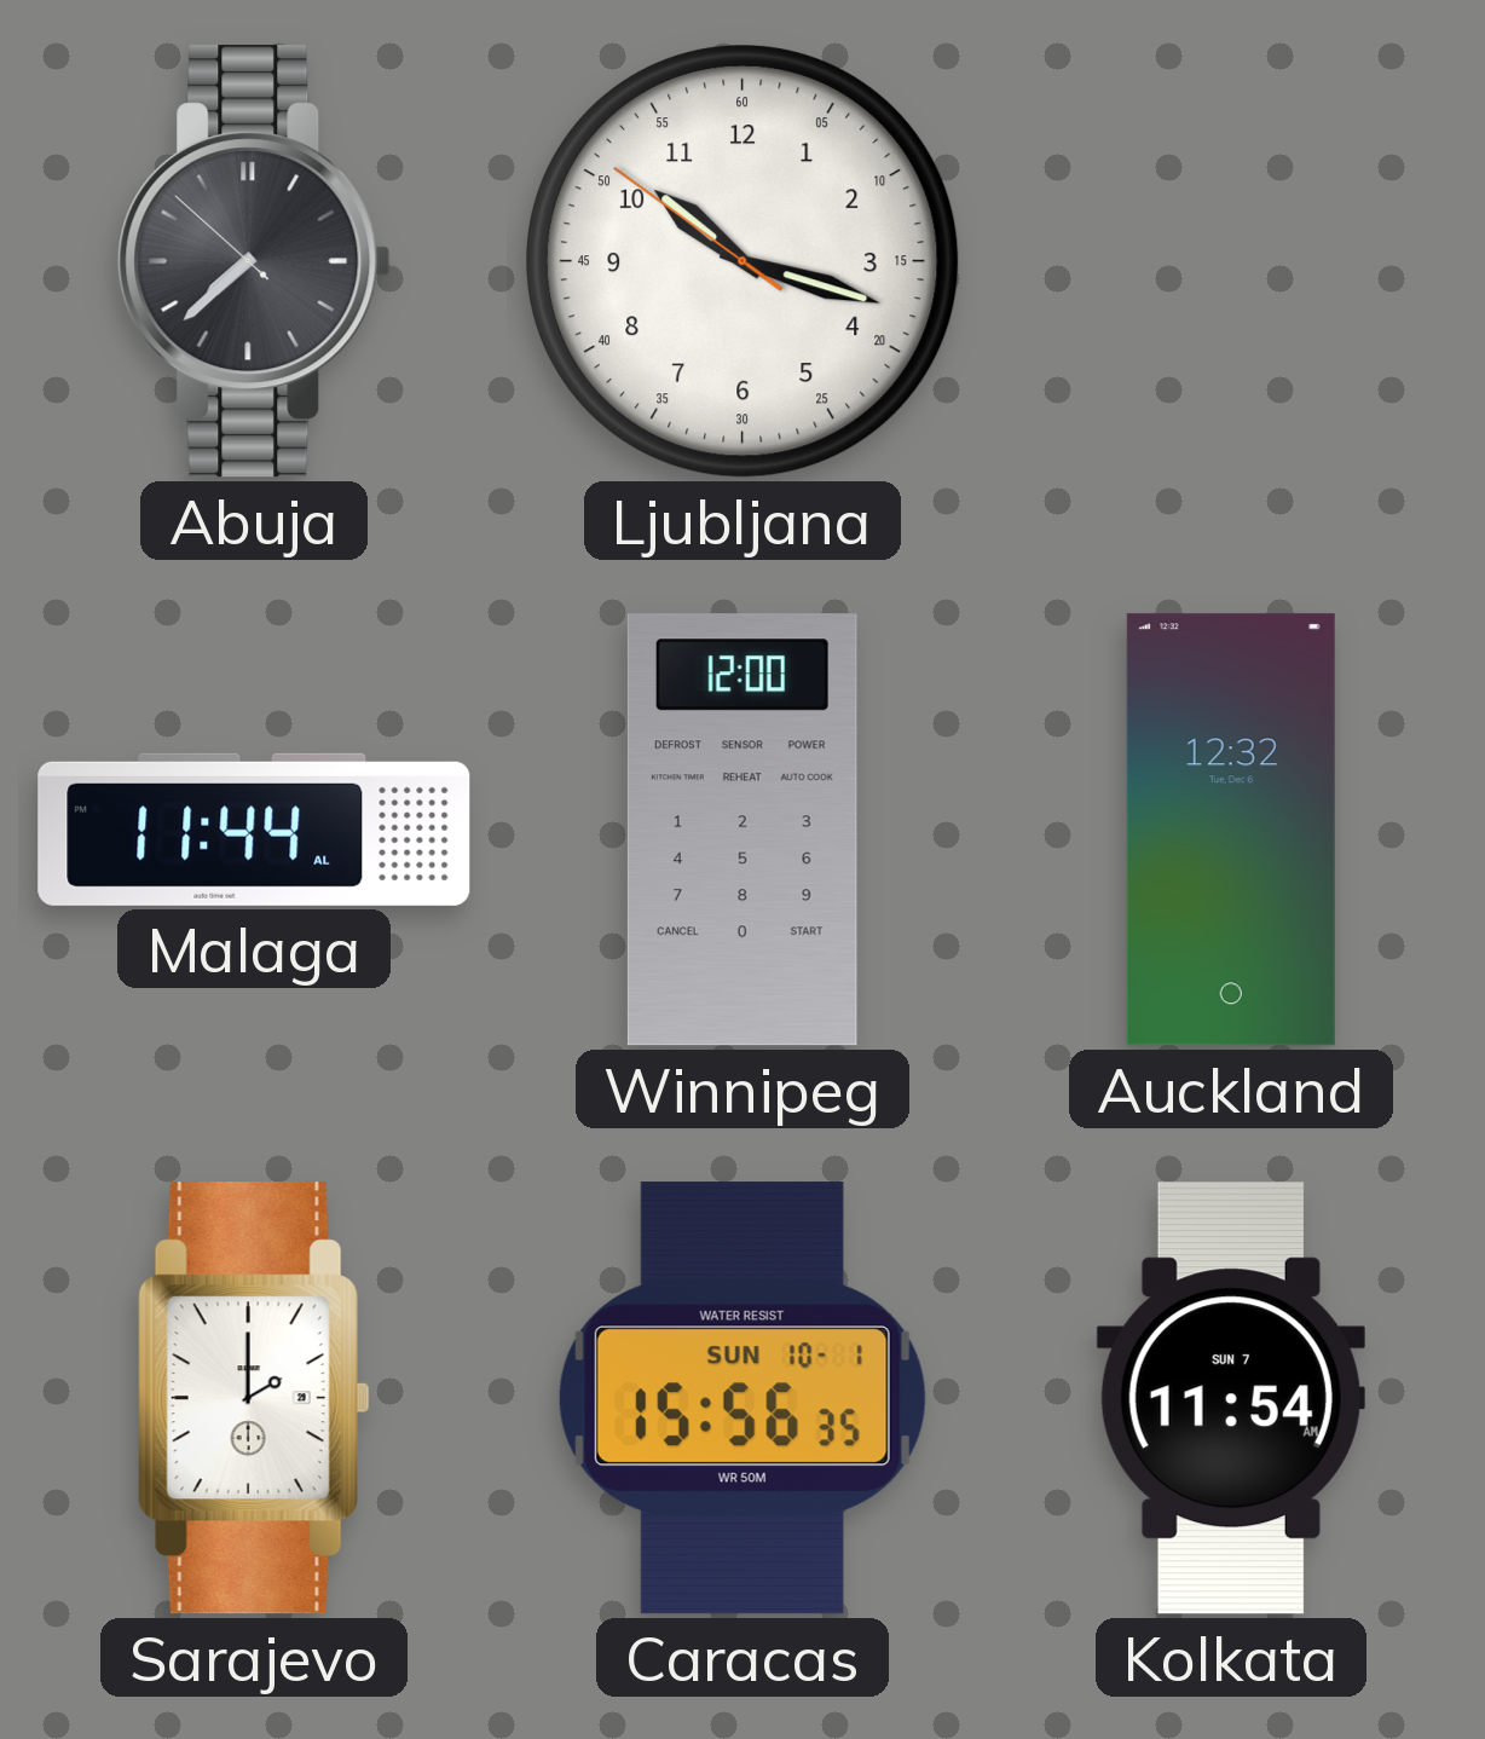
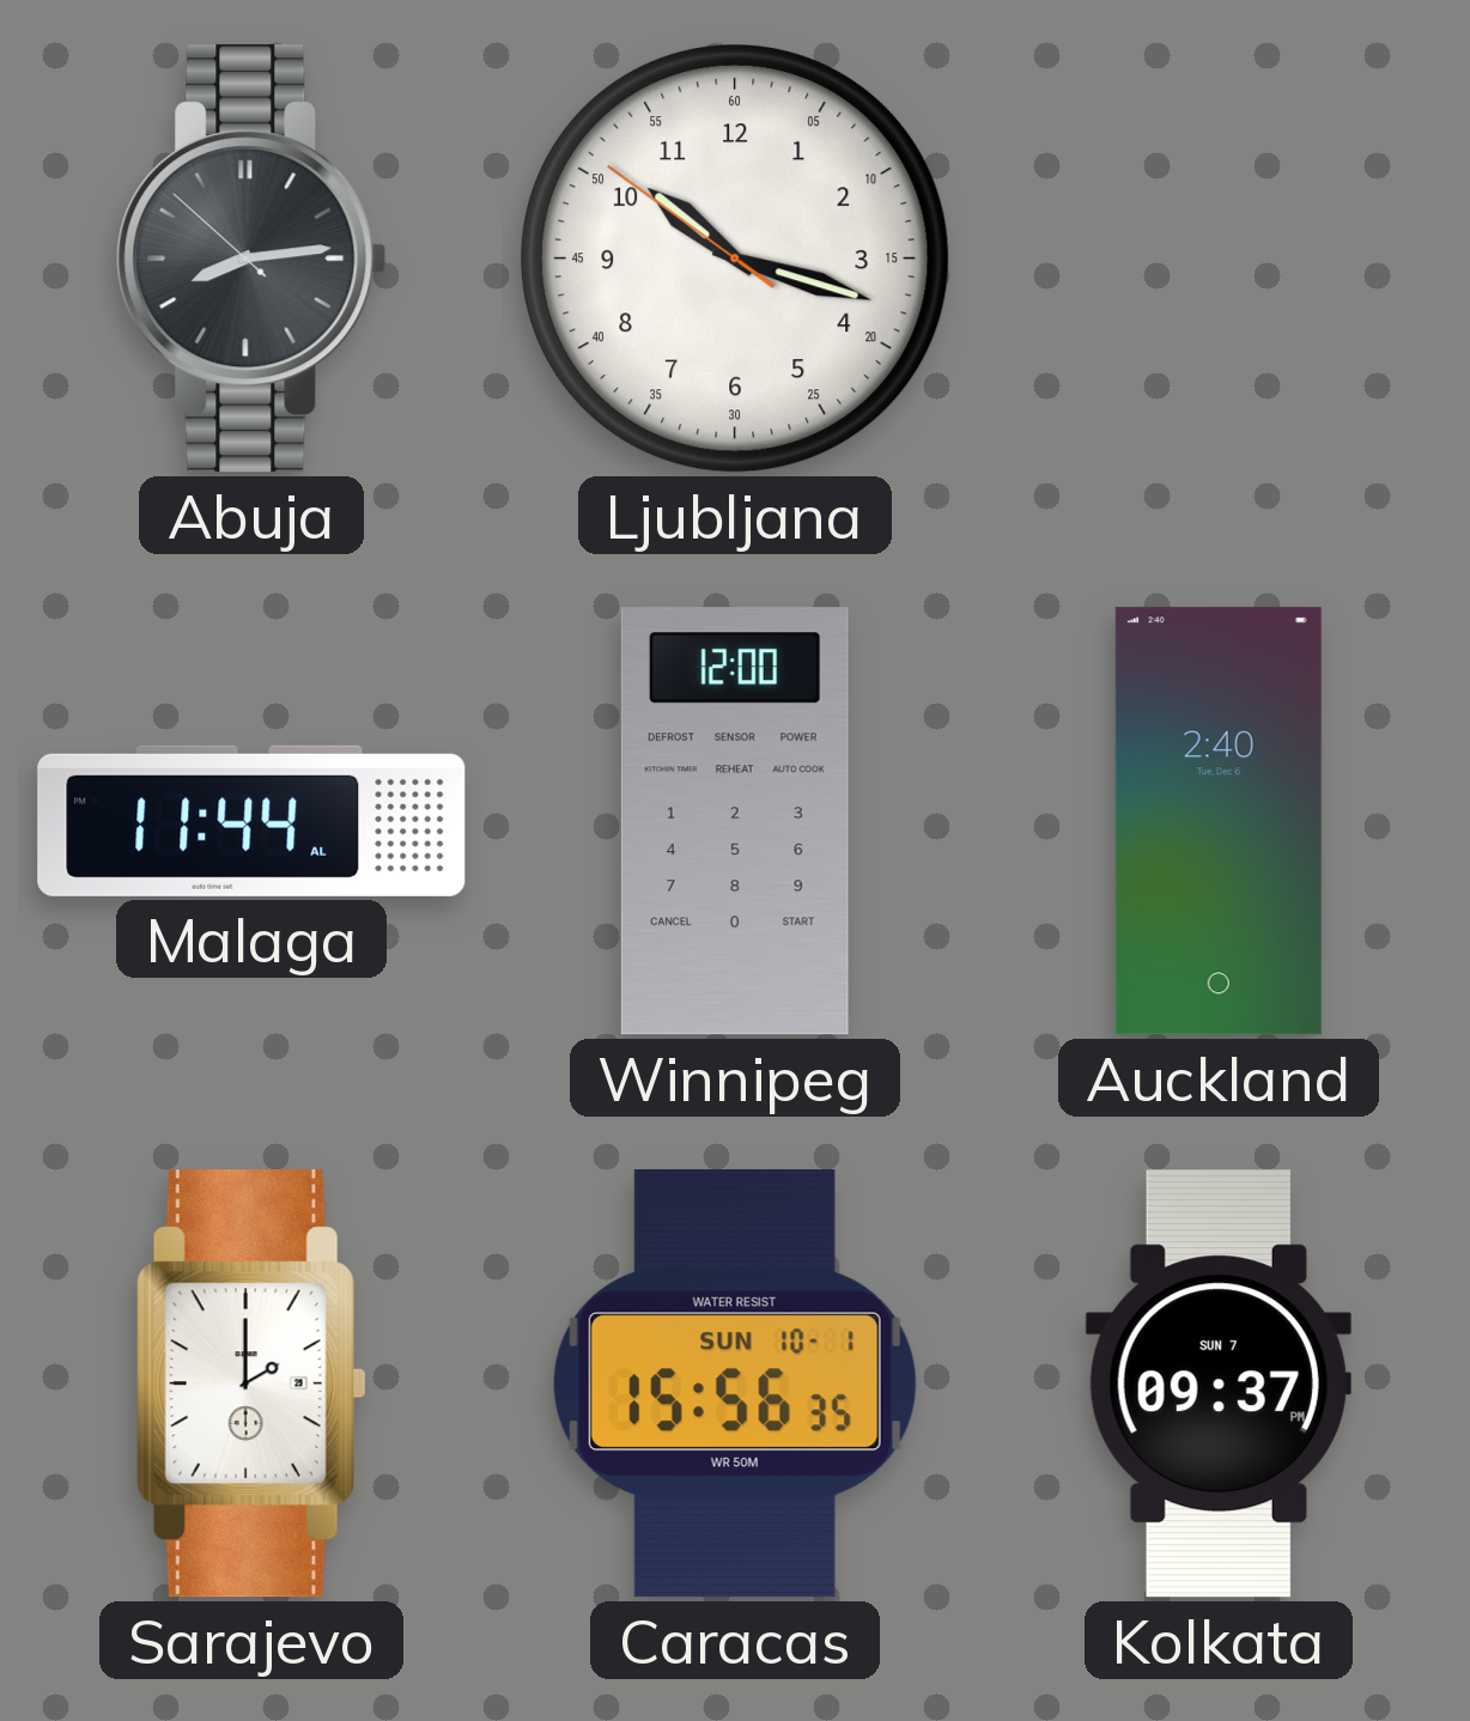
Abuja: 7:37 -> 8:13
Auckland: 12:32 -> 2:40
Kolkata: 11:54 -> 09:37
